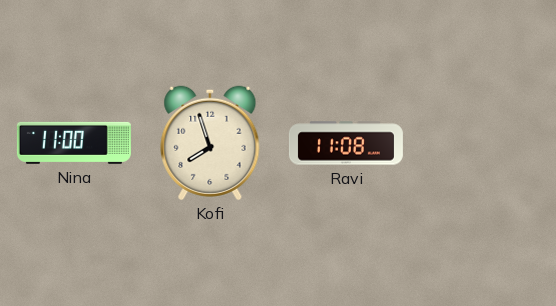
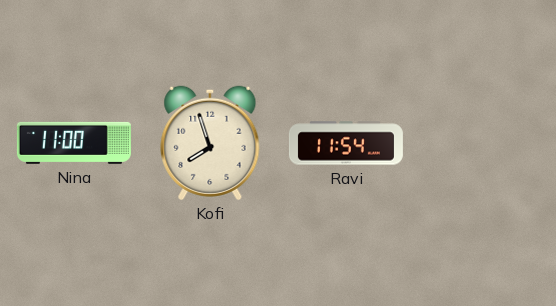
Ravi: 11:08 -> 11:54
